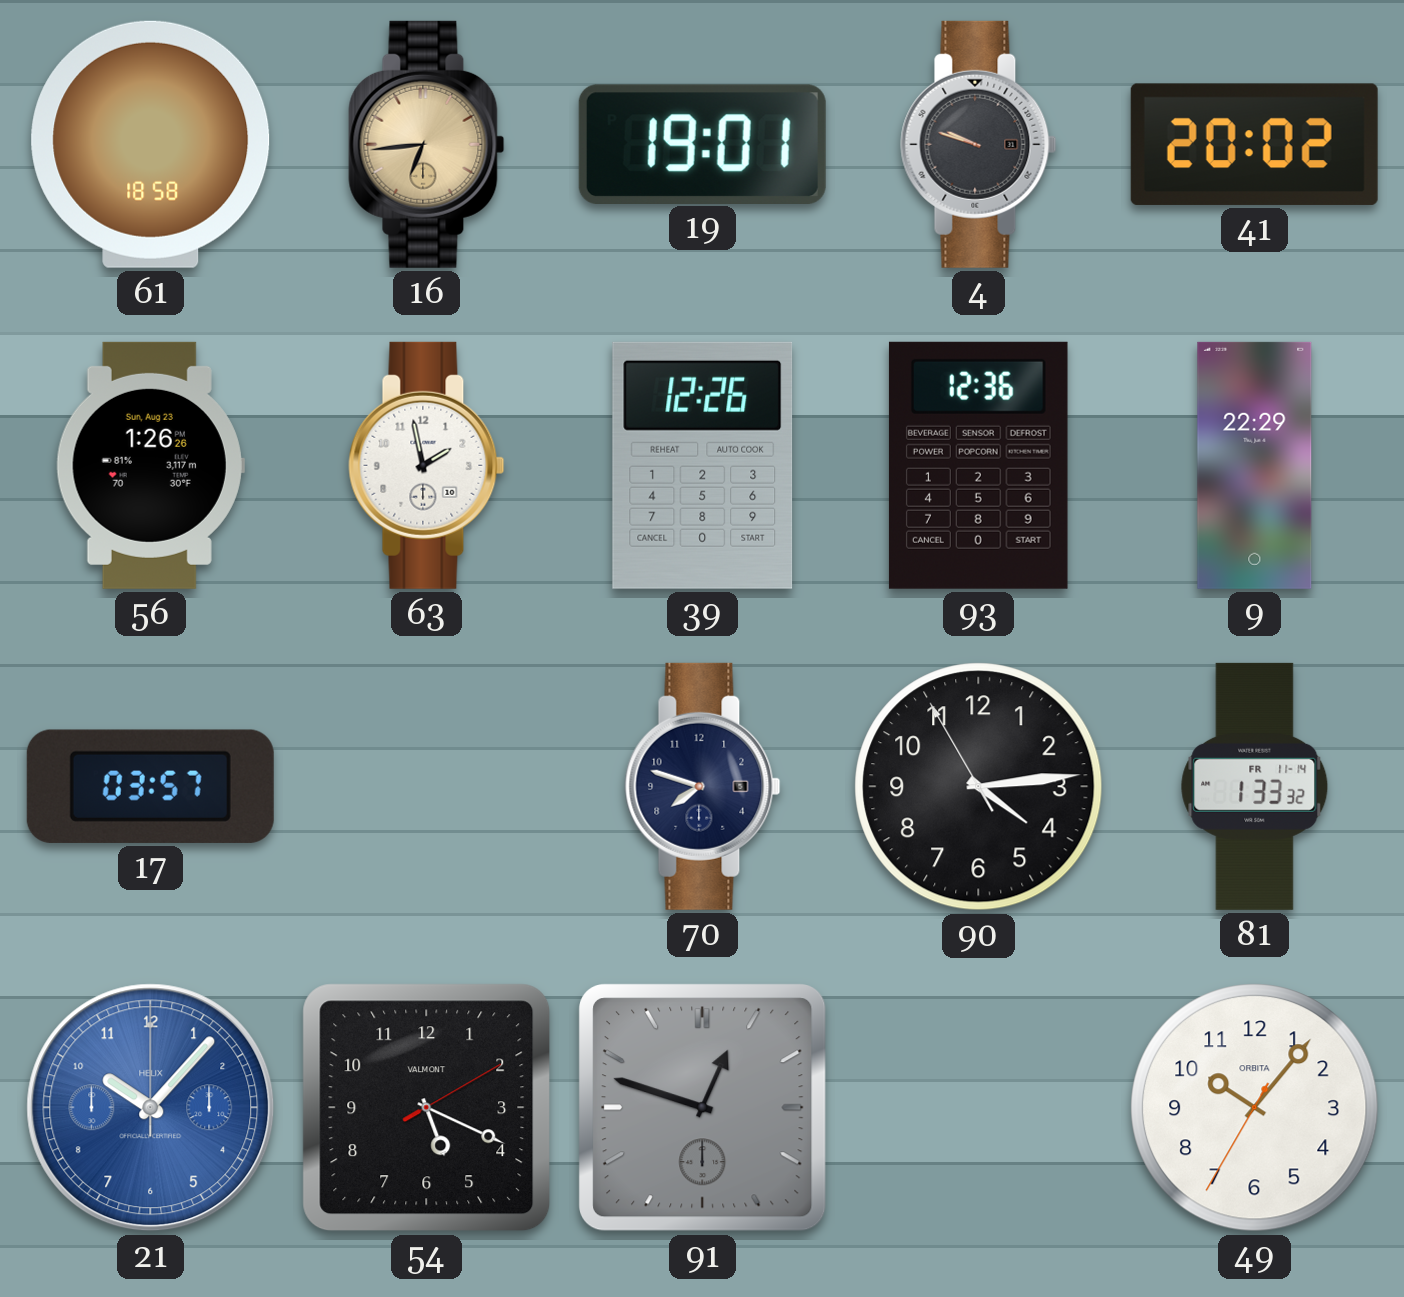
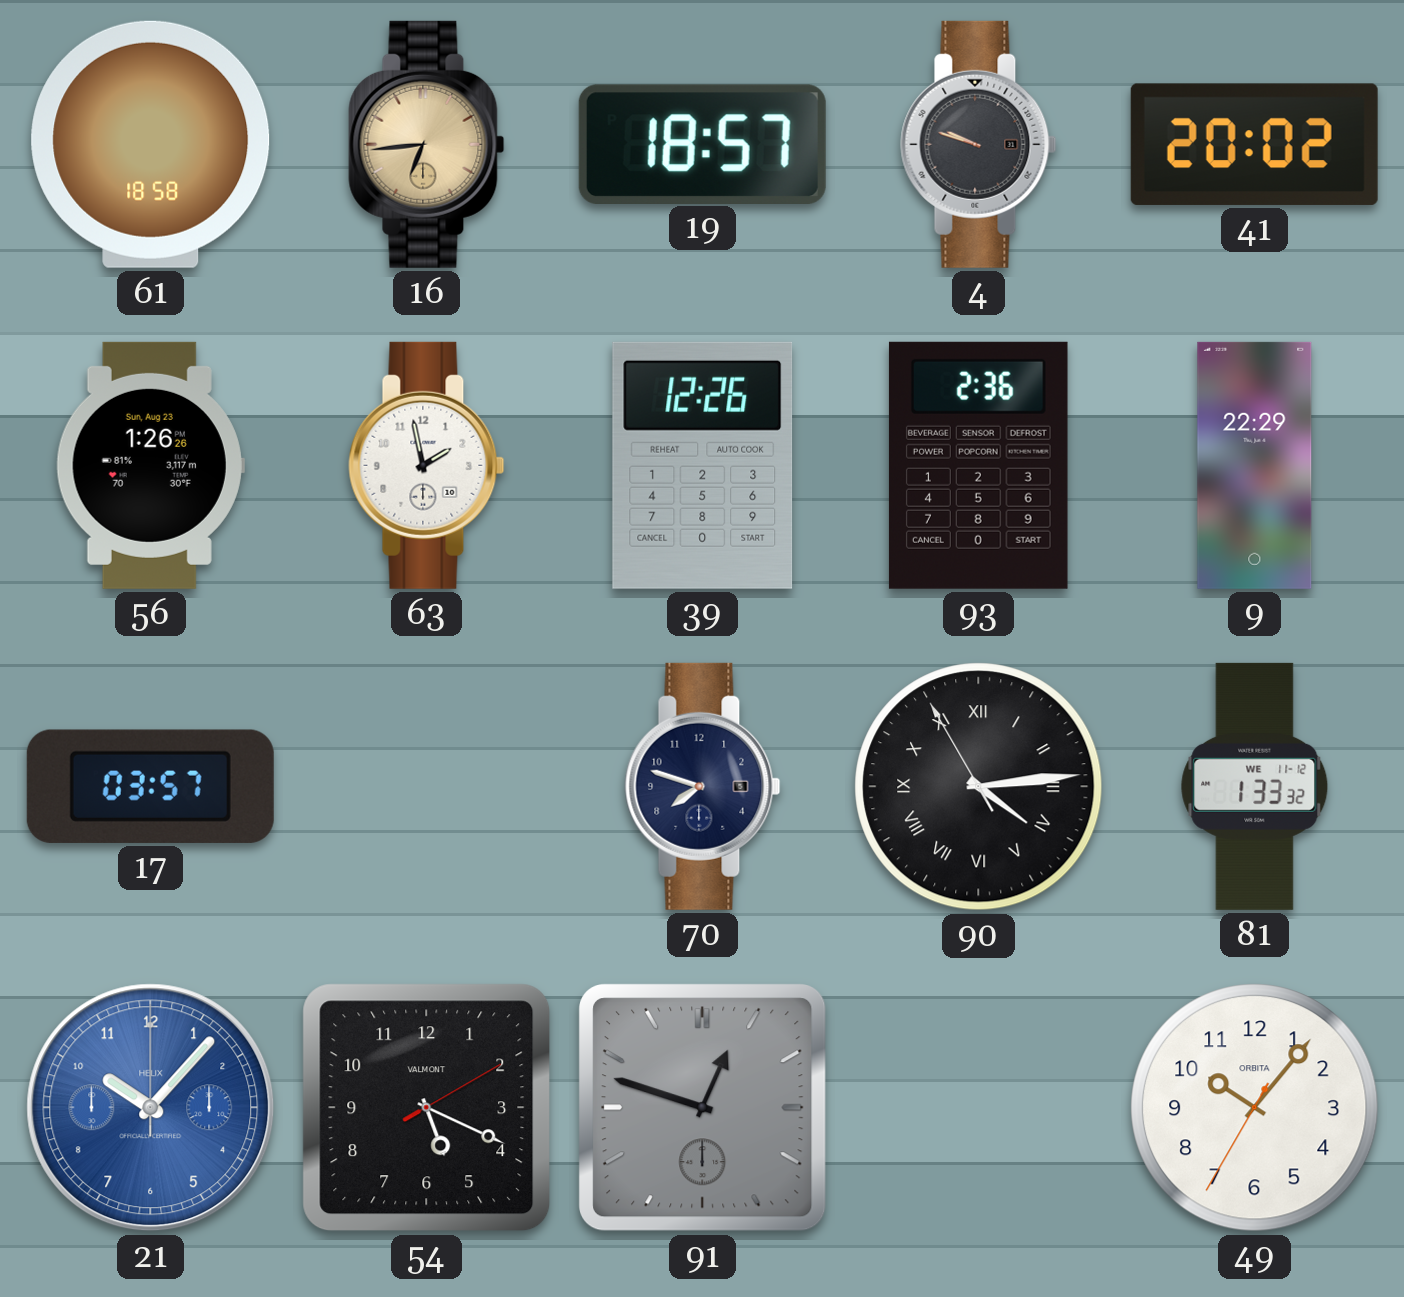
19: 19:01 -> 18:57
93: 12:36 -> 2:36
90 numerals: Arabic -> Roman
81 date: FR 11-14 -> WE 11-12
